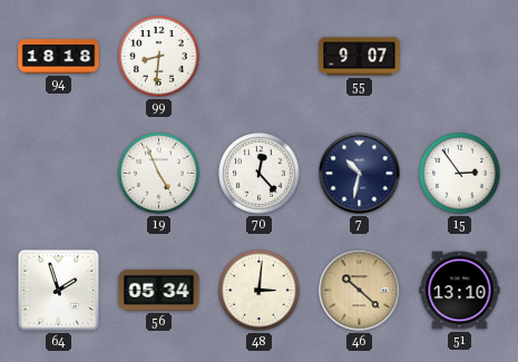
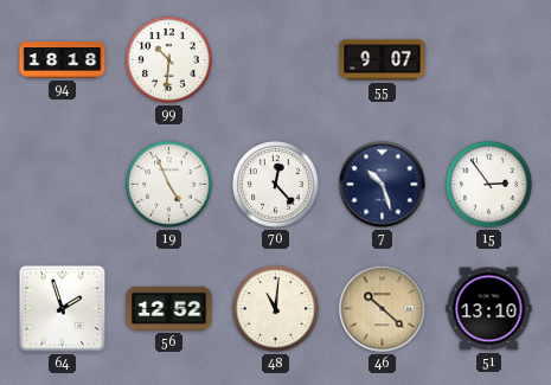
99: 8:31 -> 10:31
7: 10:32 -> 10:27
56: 05:34 -> 12:52
48: 3:01 -> 11:01
